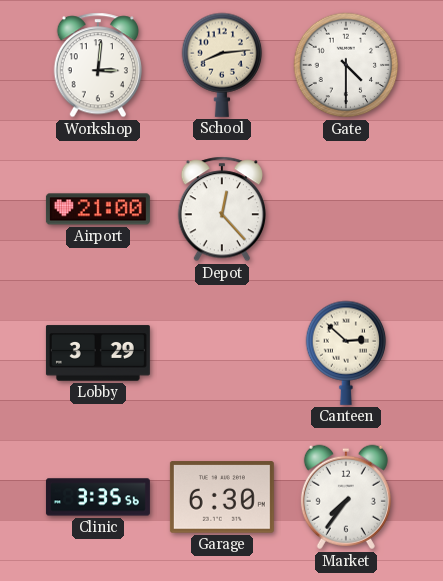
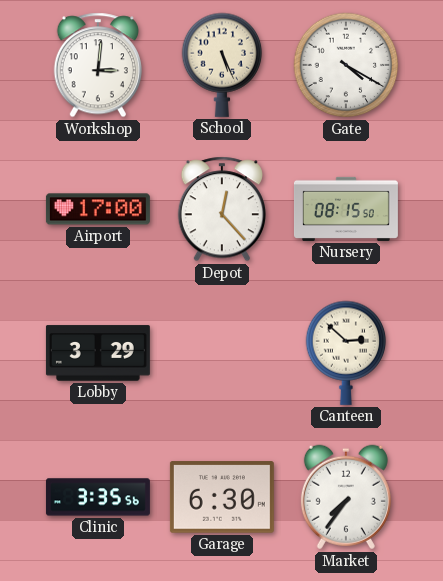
School: 8:14 -> 5:26
Gate: 4:30 -> 4:20
Airport: 21:00 -> 17:00
Nursery: none -> 08:15
